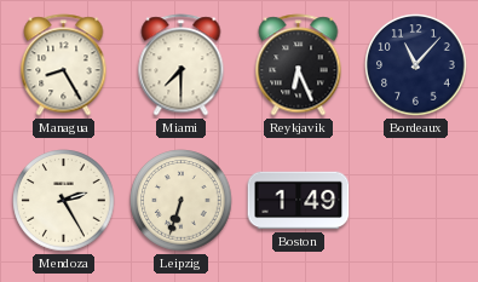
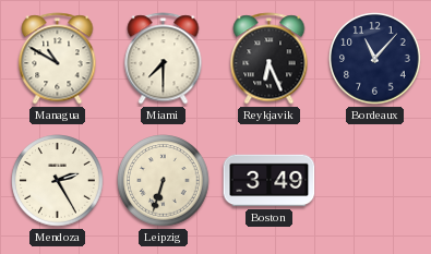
Managua: 8:25 -> 10:50
Boston: 1:49 -> 3:49
